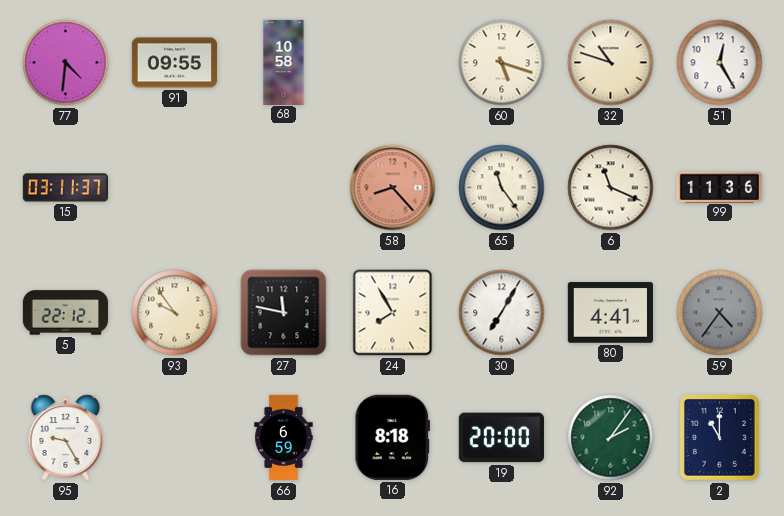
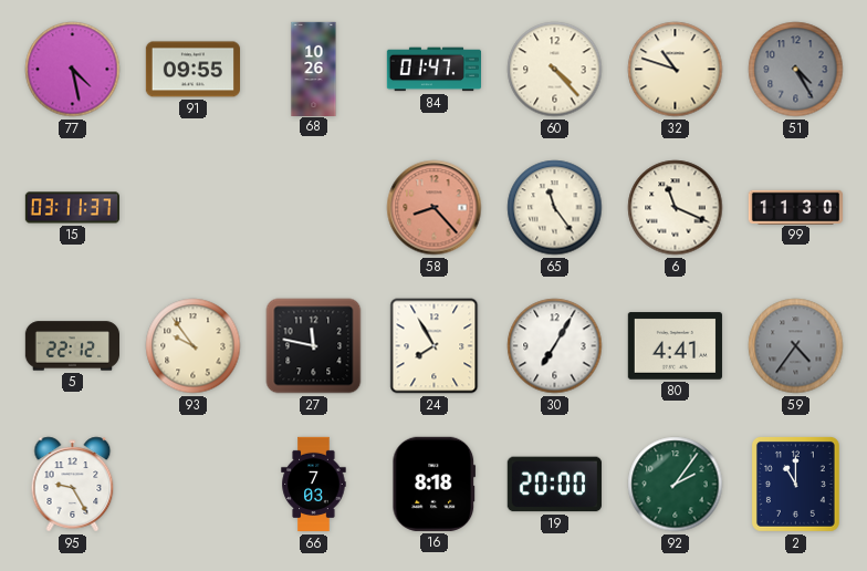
77: 4:31 -> 4:28
68: 10:58 -> 10:26
84: none -> 01:47
60: 5:18 -> 4:23
51: 12:25 -> 4:25
51 dial: white -> grey
99: 11:36 -> 11:30
66: 6:59 -> 7:03
